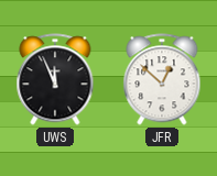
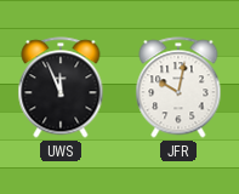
JFR: 12:52 -> 10:02
